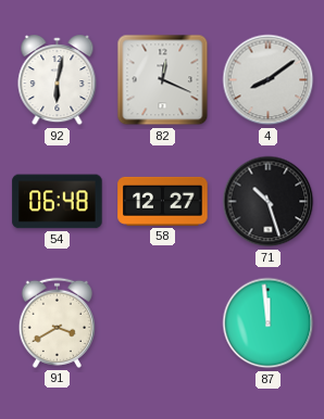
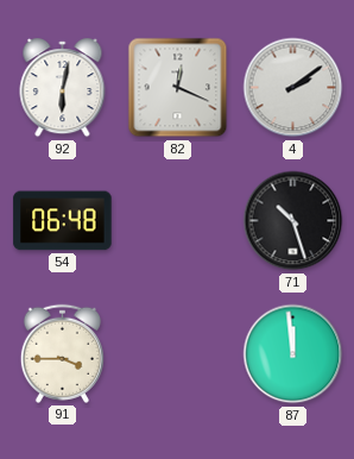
4: 8:09 -> 2:09
58: 12:27 -> none
91: 3:40 -> 3:45
